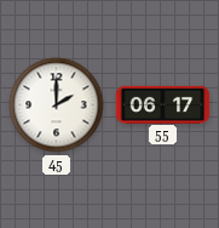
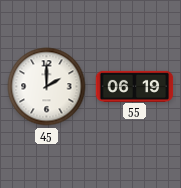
55: 06:17 -> 06:19
